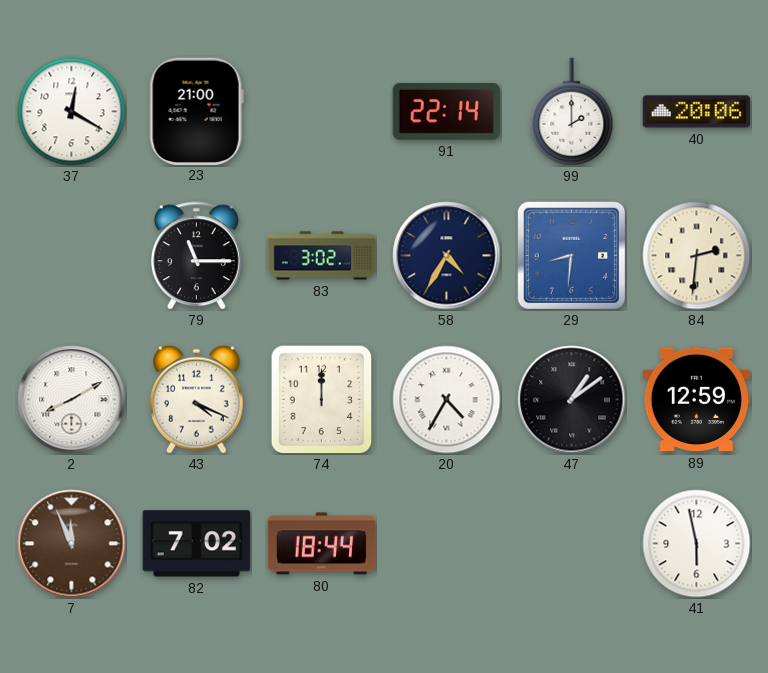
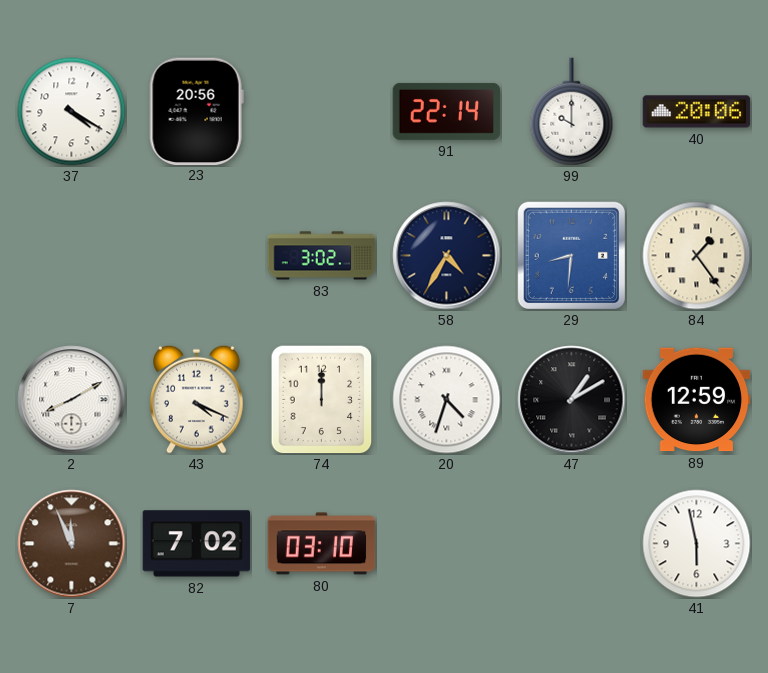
37: 12:20 -> 4:20
23: 21:00 -> 20:56
99: 2:00 -> 10:00
79: 11:15 -> none
84: 2:31 -> 1:24
20: 4:35 -> 4:33
47: 1:09 -> 1:10
80: 18:44 -> 03:10
